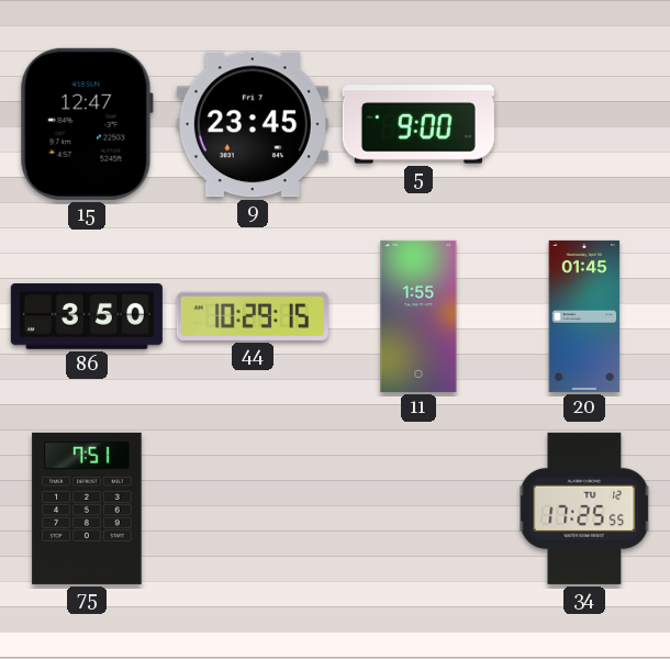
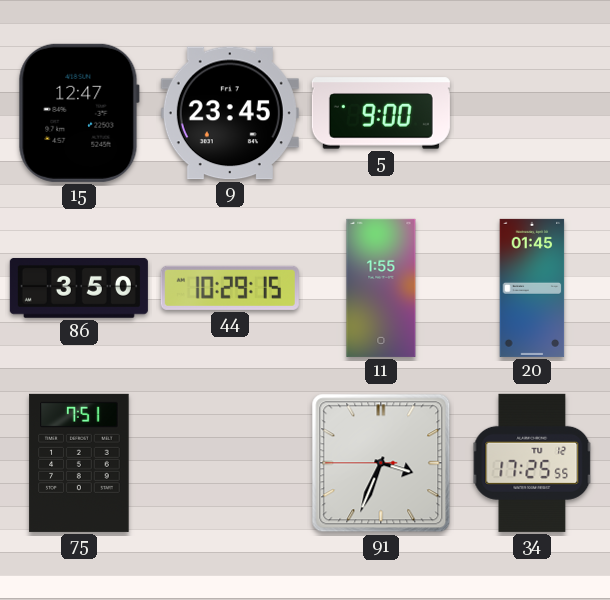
91: none -> 3:33
